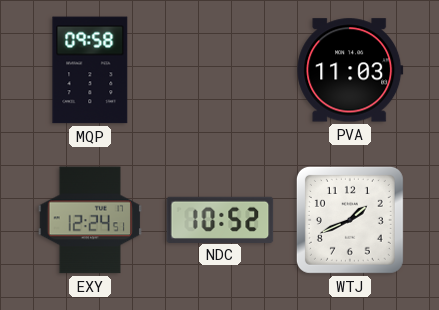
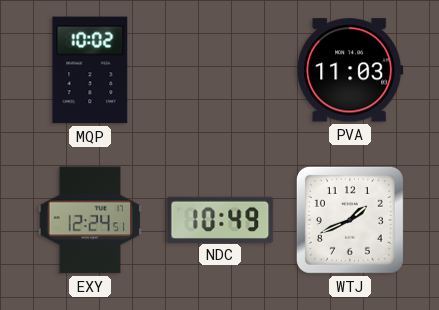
MQP: 09:58 -> 10:02
NDC: 10:52 -> 10:49
